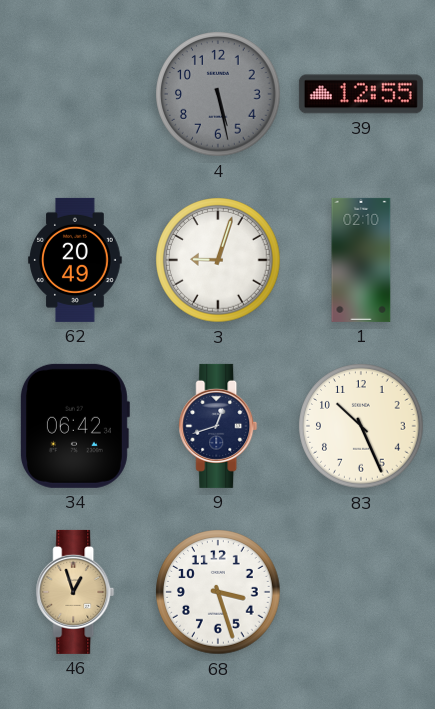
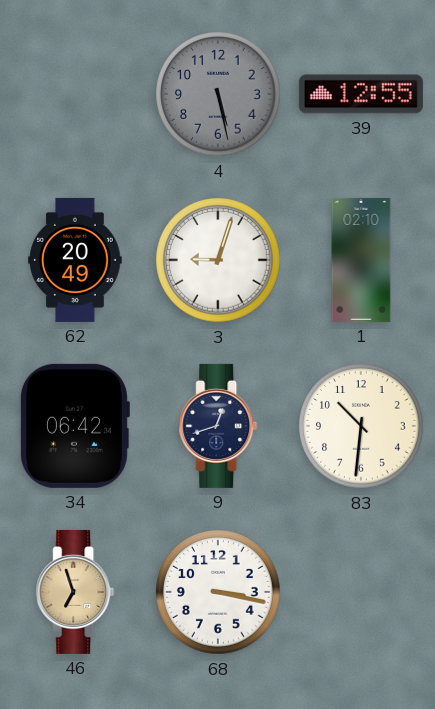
83: 10:26 -> 10:31
46: 12:57 -> 6:57
68: 3:27 -> 3:17
